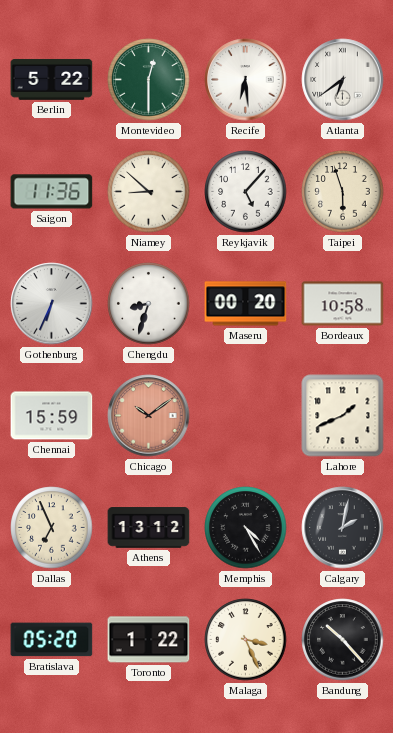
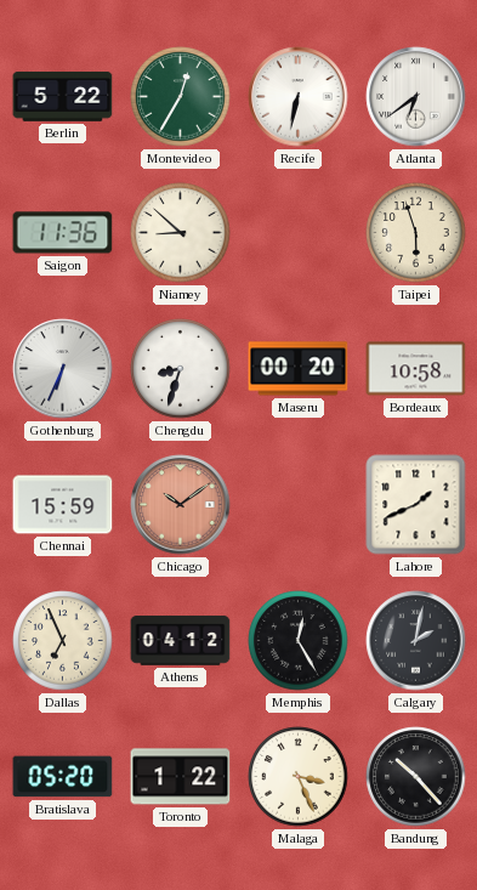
Montevideo: 12:30 -> 12:35
Recife: 6:29 -> 6:32
Reykjavik: 5:07 -> none
Athens: 13:12 -> 04:12
Memphis: 4:25 -> 12:25
